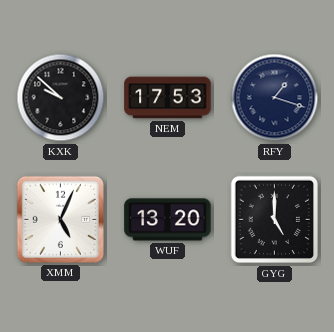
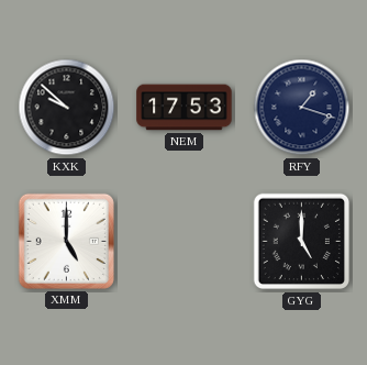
XMM: 5:04 -> 5:00
WUF: 13:20 -> none
